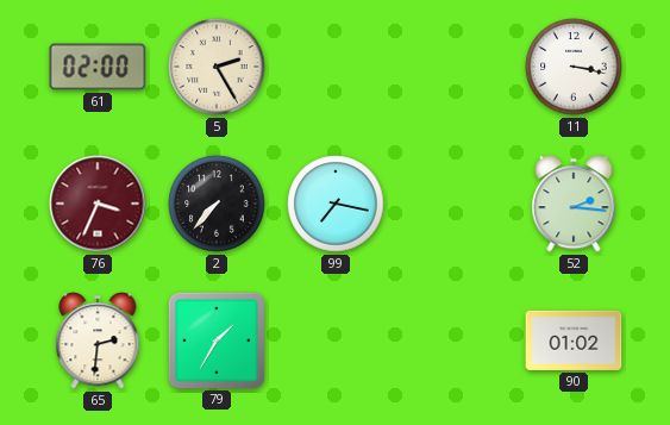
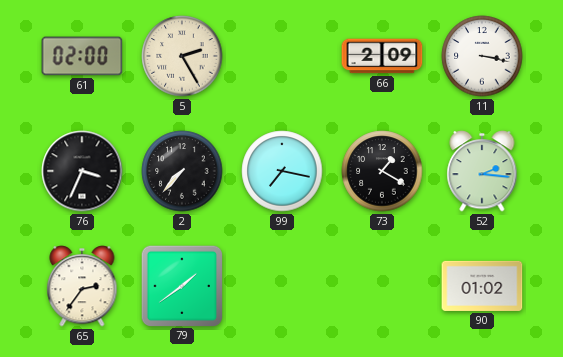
66: none -> 2:09
76 dial: burgundy -> black
73: none -> 1:20
65: 2:31 -> 2:36
79: 1:35 -> 1:39
